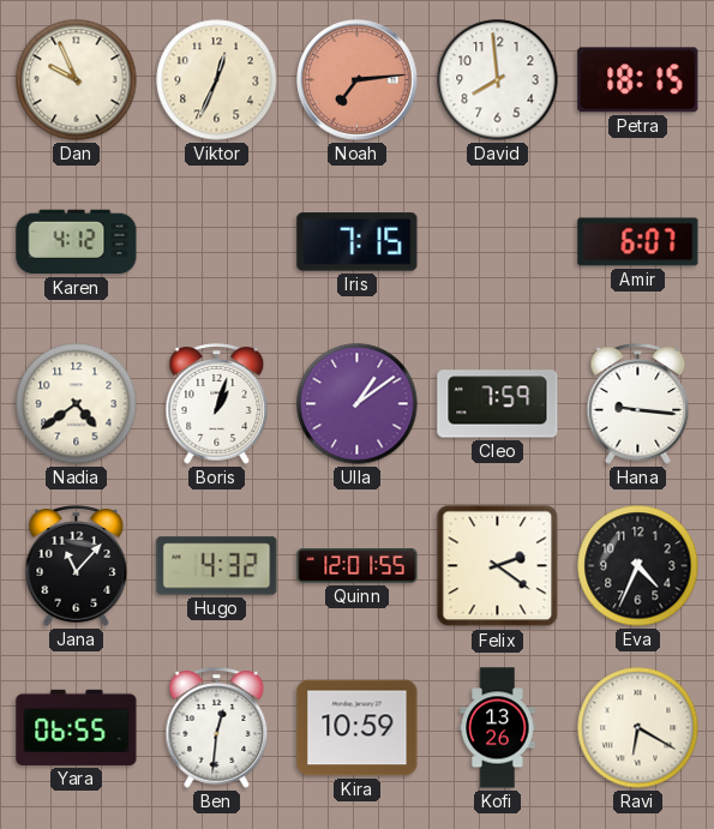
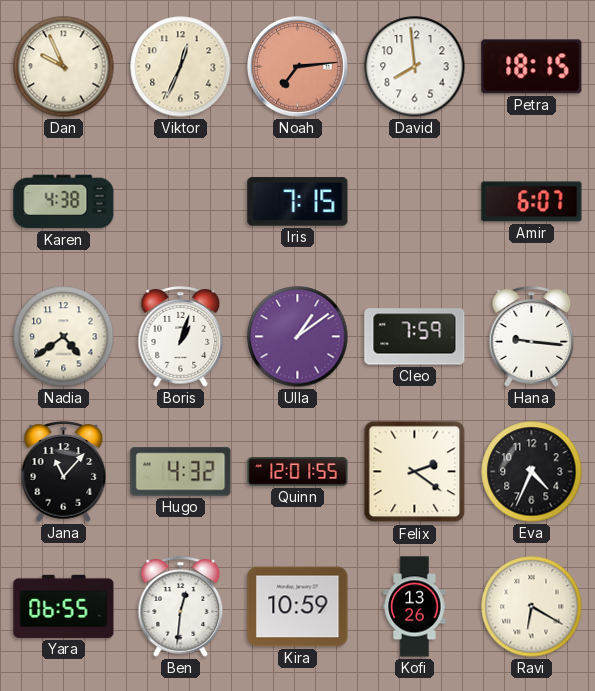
Karen: 4:12 -> 4:38
